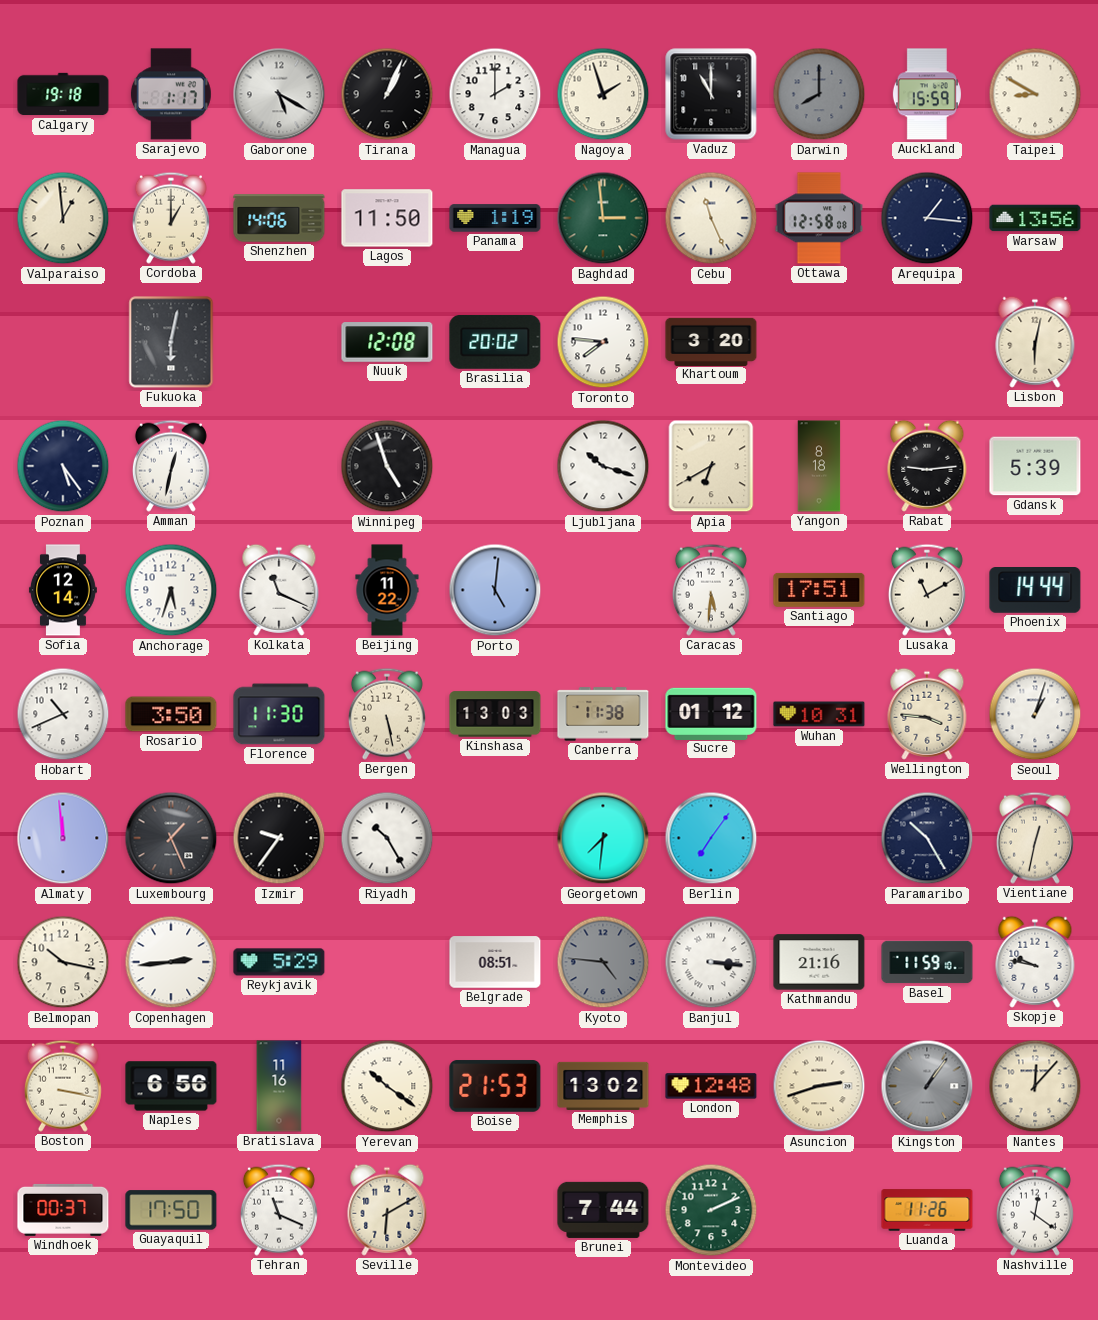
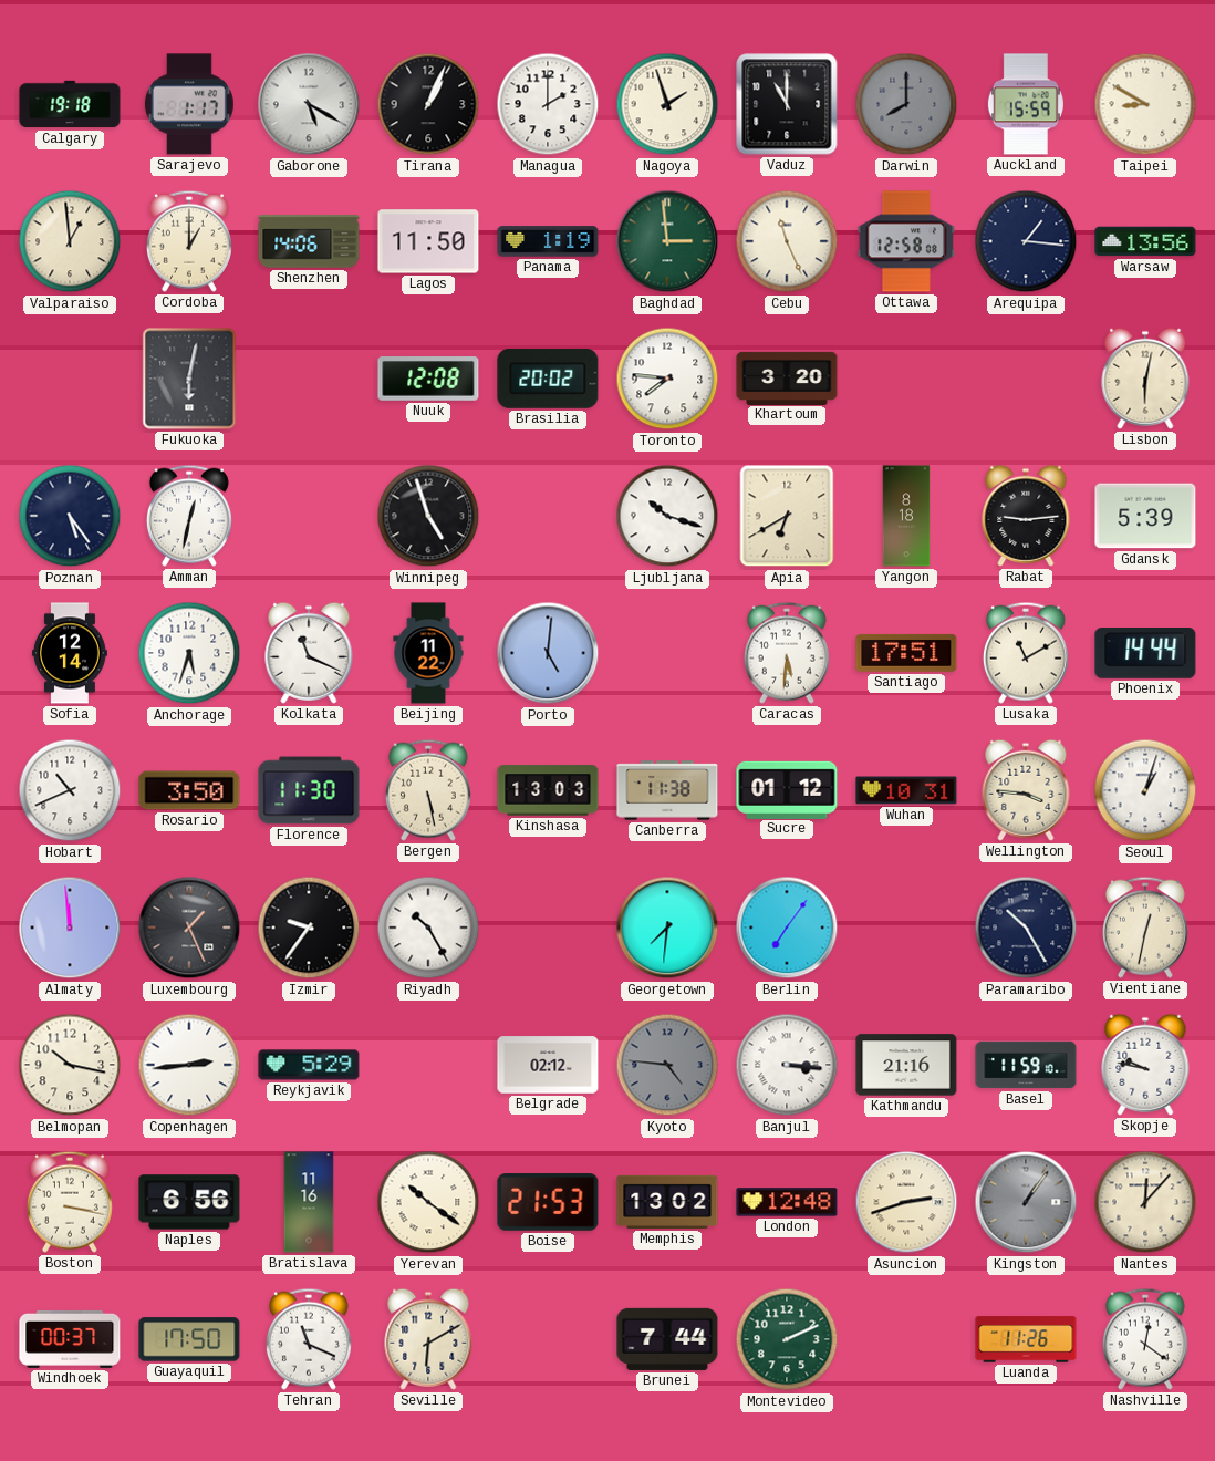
Belgrade: 08:51 -> 02:12
